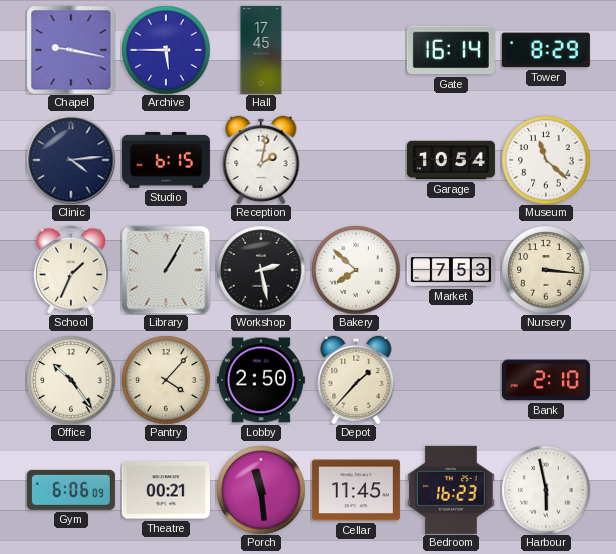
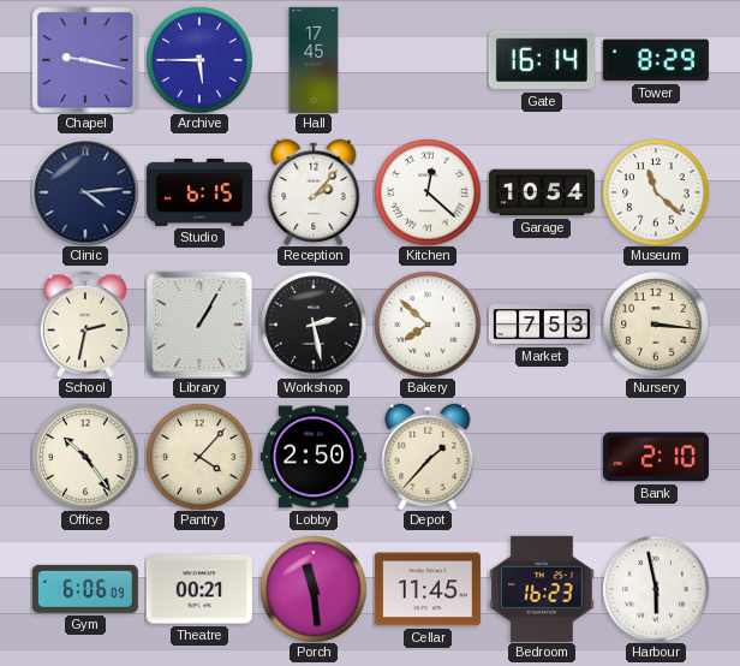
Reception: 2:02 -> 2:07
Kitchen: none -> 12:22
School: 1:34 -> 2:32
